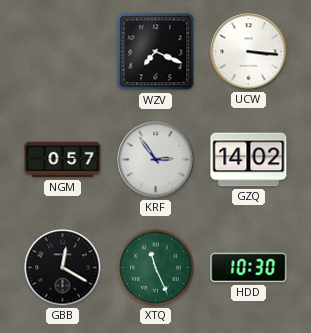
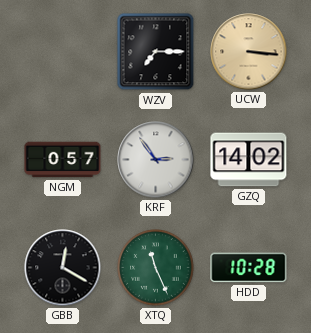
WZV: 7:19 -> 7:15
UCW dial: white -> champagne
HDD: 10:30 -> 10:28
